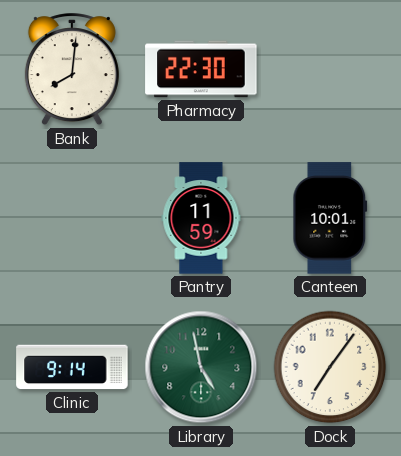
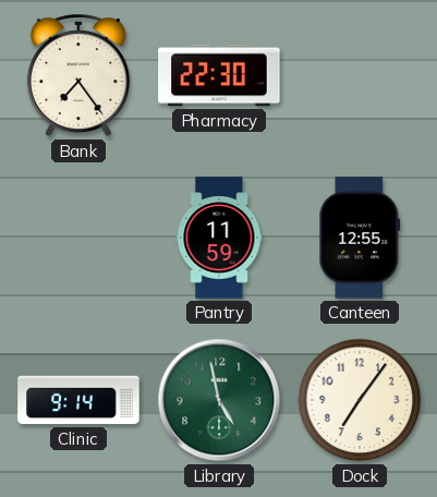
Bank: 8:01 -> 7:24
Canteen: 10:01 -> 12:55
